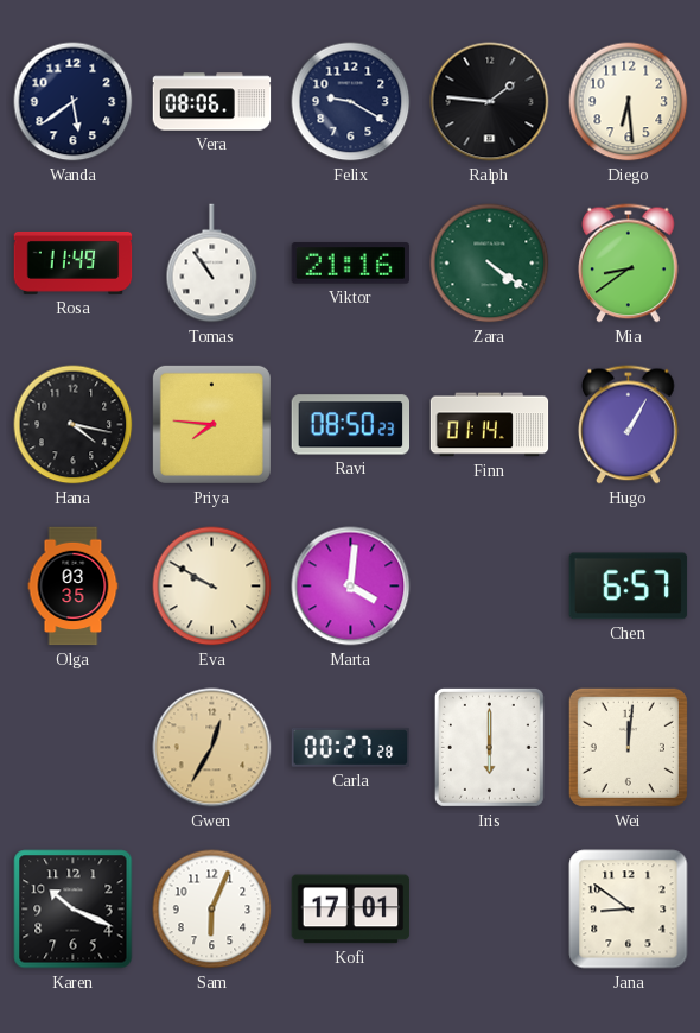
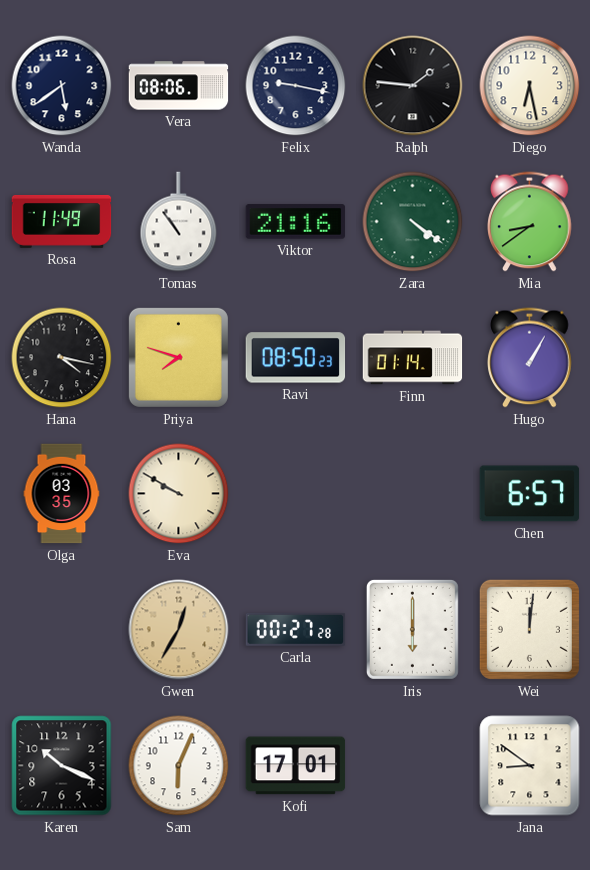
Felix: 9:20 -> 9:17
Diego: 6:29 -> 6:28
Priya: 7:46 -> 7:48
Marta: 4:01 -> none
